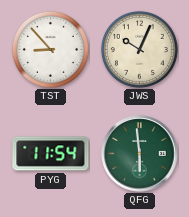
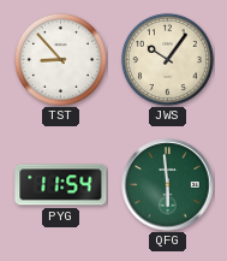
JWS: 10:04 -> 10:06
